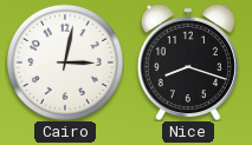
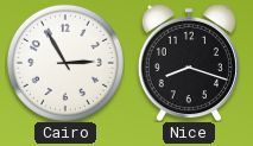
Cairo: 3:02 -> 2:55
